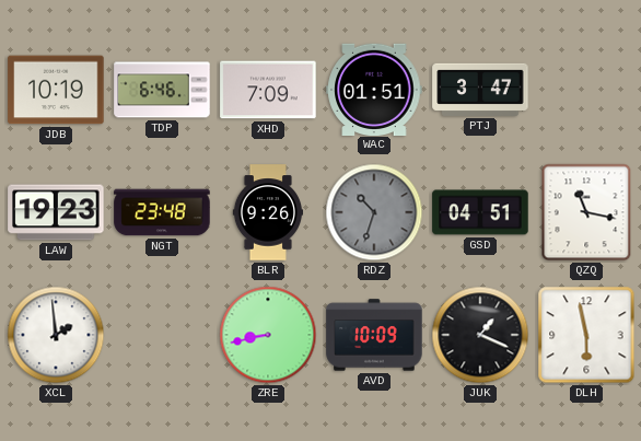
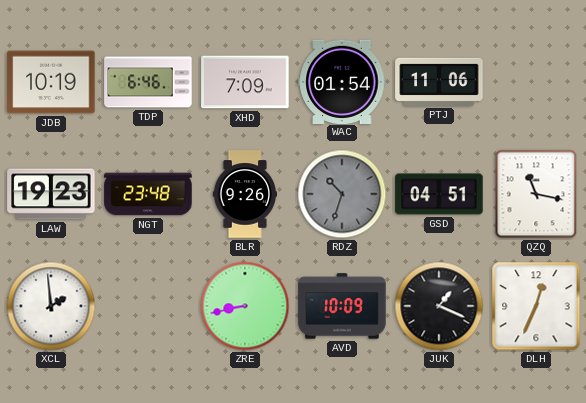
WAC: 01:51 -> 01:54
PTJ: 3:47 -> 11:06
DLH: 5:58 -> 12:34
